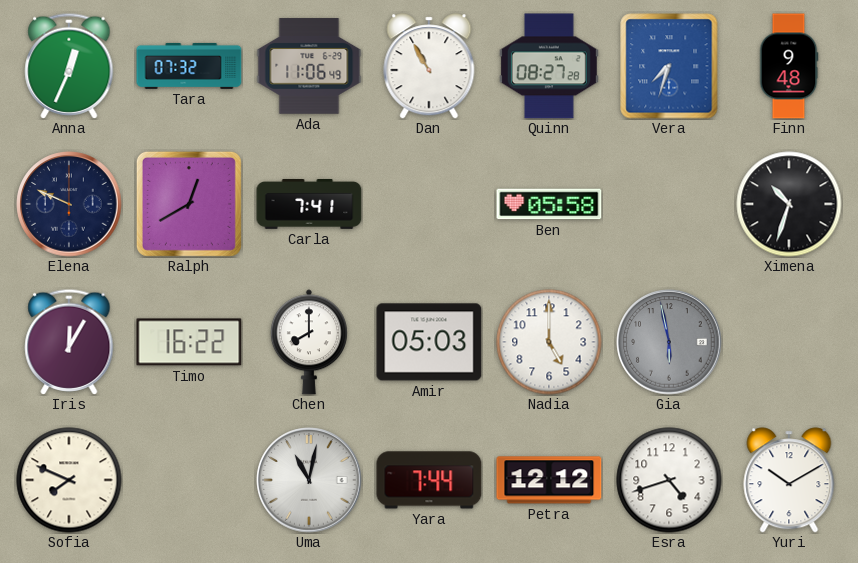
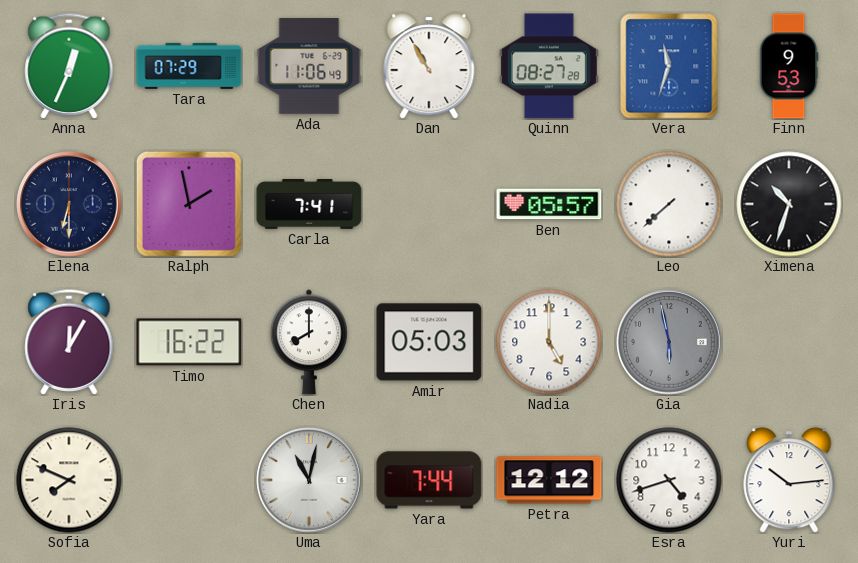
Tara: 07:32 -> 07:29
Vera: 7:33 -> 11:33
Finn: 9:48 -> 9:53
Elena: 9:49 -> 6:30
Ralph: 12:40 -> 1:58
Ben: 05:58 -> 05:57
Leo: none -> 7:38
Yuri: 10:10 -> 10:14
